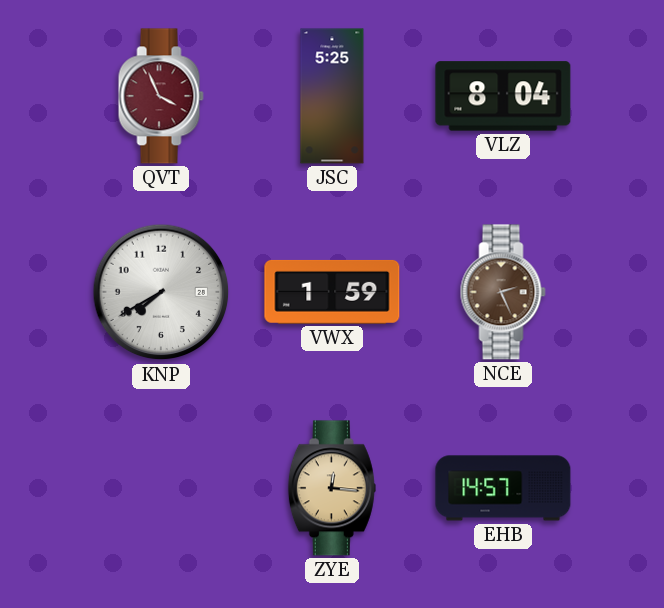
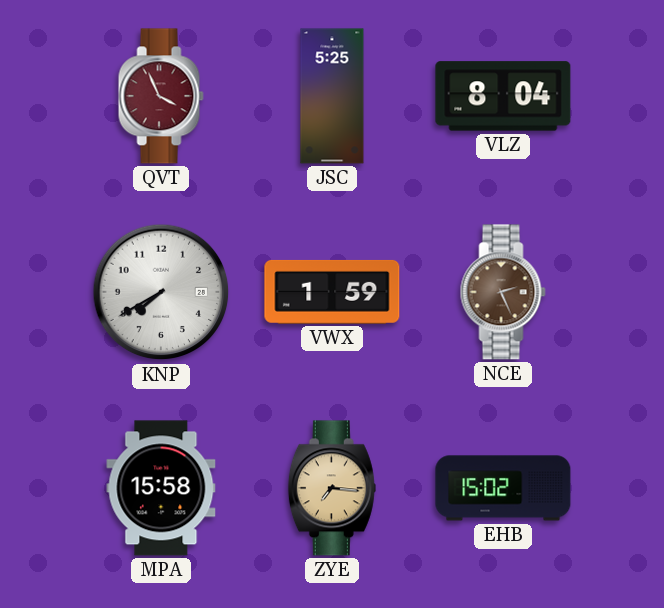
MPA: none -> 15:58
ZYE: 12:16 -> 7:16
EHB: 14:57 -> 15:02
